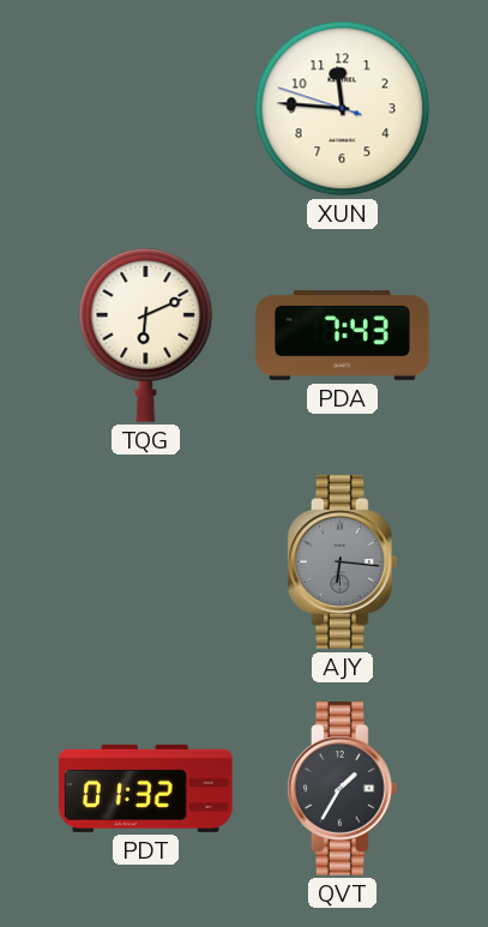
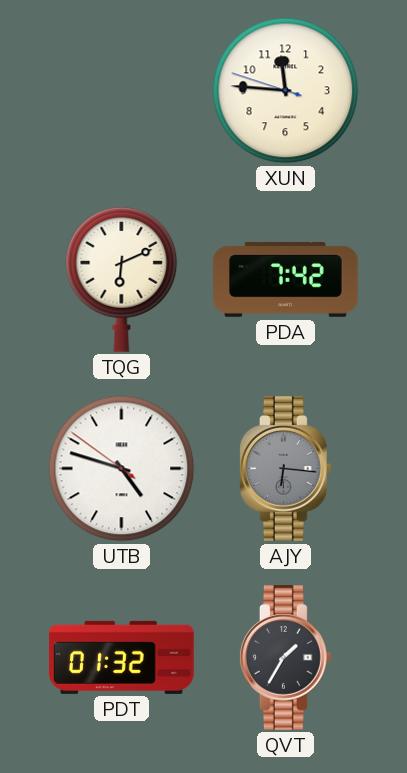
PDA: 7:43 -> 7:42
UTB: none -> 4:47
